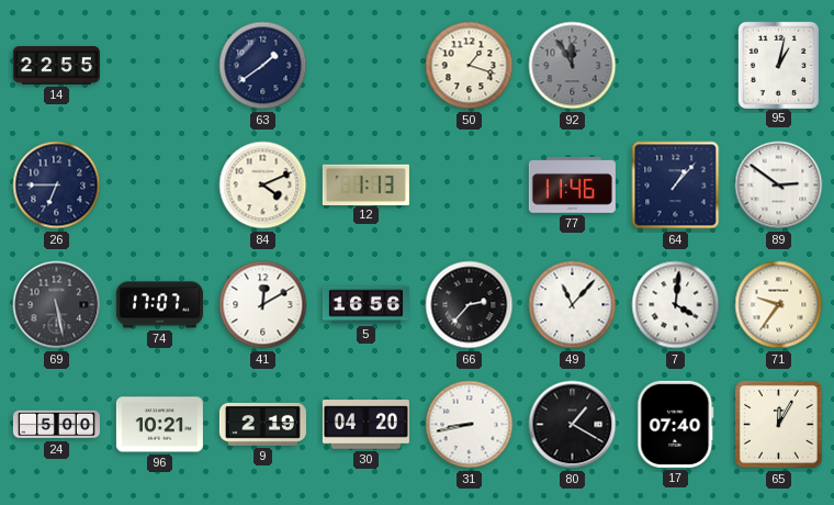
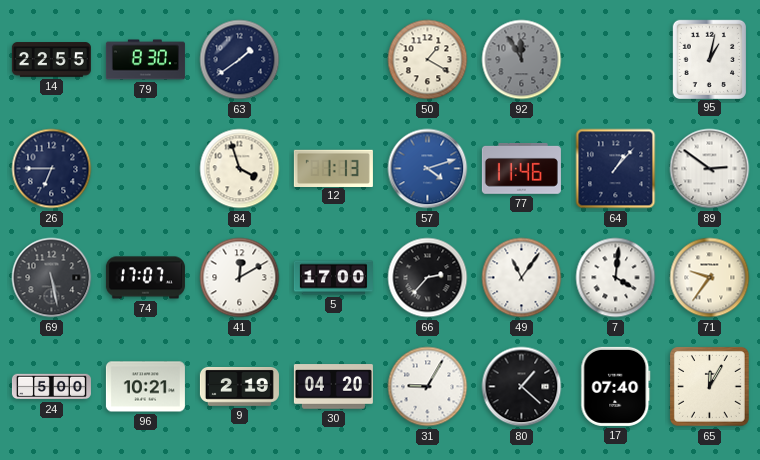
79: none -> 8:30
50: 1:18 -> 1:20
84: 4:11 -> 3:57
57: none -> 4:12
5: 16:56 -> 17:00
49: 11:07 -> 11:06
31: 8:43 -> 9:05
80: 1:20 -> 1:22
